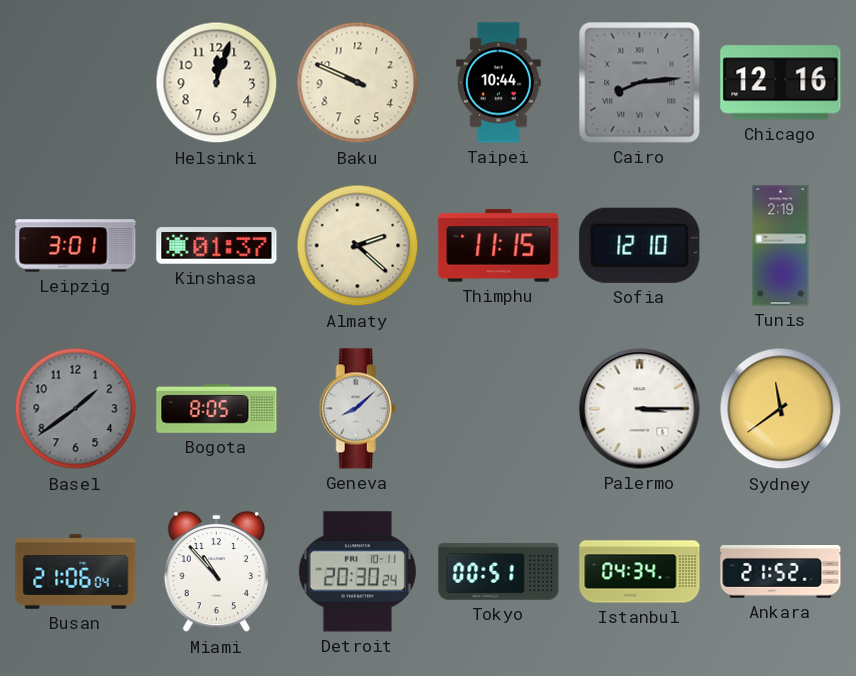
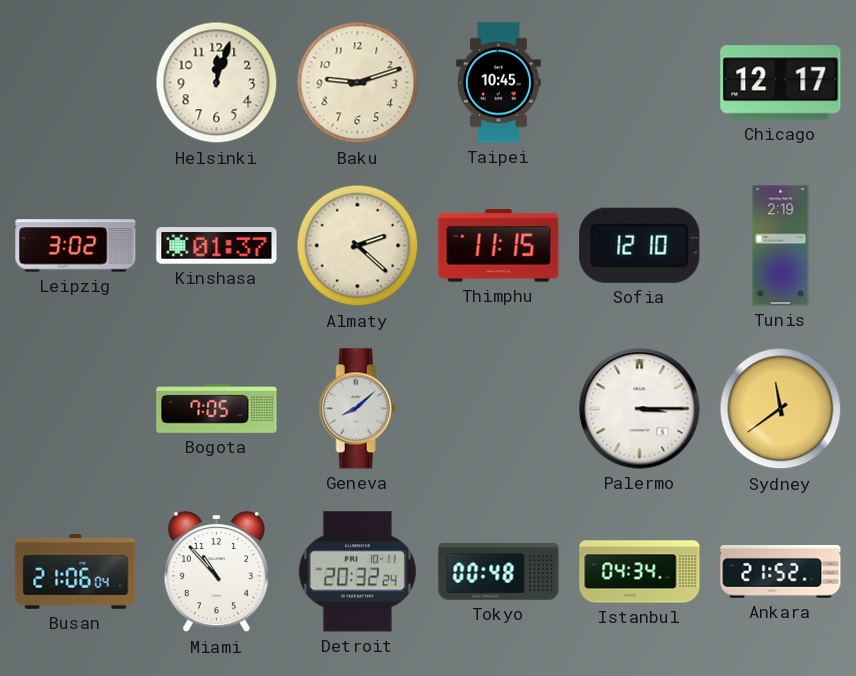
Baku: 9:49 -> 9:12
Taipei: 10:44 -> 10:45
Cairo: 8:14 -> none
Chicago: 12:16 -> 12:17
Leipzig: 3:01 -> 3:02
Basel: 1:39 -> none
Bogota: 8:05 -> 7:05
Detroit: 20:30 -> 20:32
Tokyo: 00:51 -> 00:48
